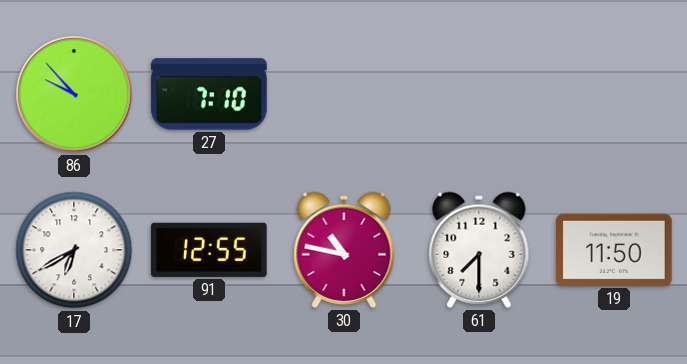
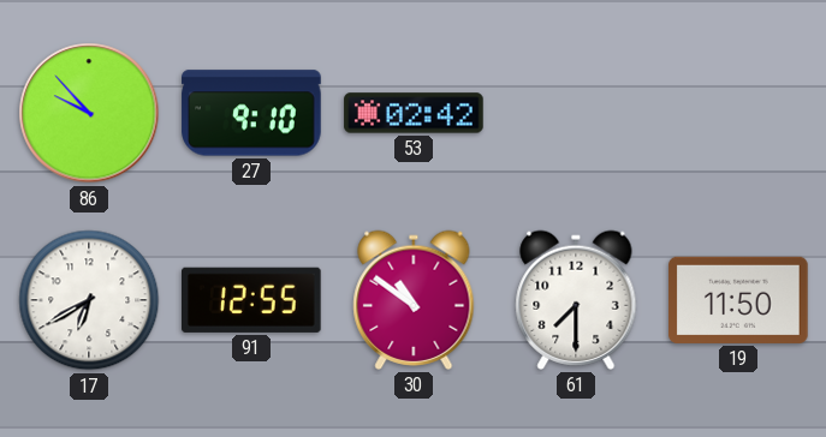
27: 7:10 -> 9:10
53: none -> 02:42
30: 10:47 -> 10:51
